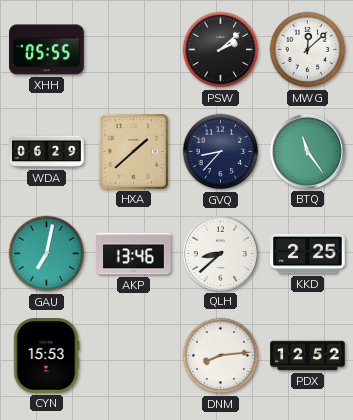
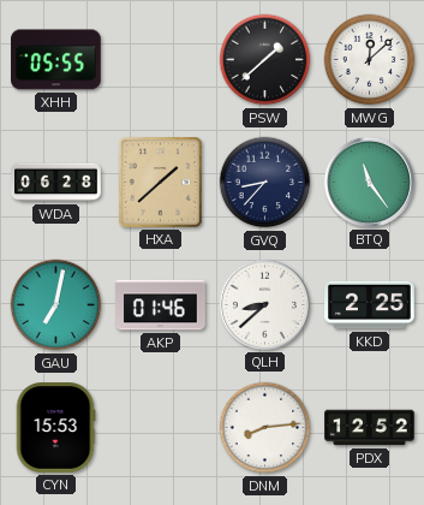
PSW: 2:08 -> 1:38
WDA: 06:29 -> 06:28
AKP: 13:46 -> 01:46
